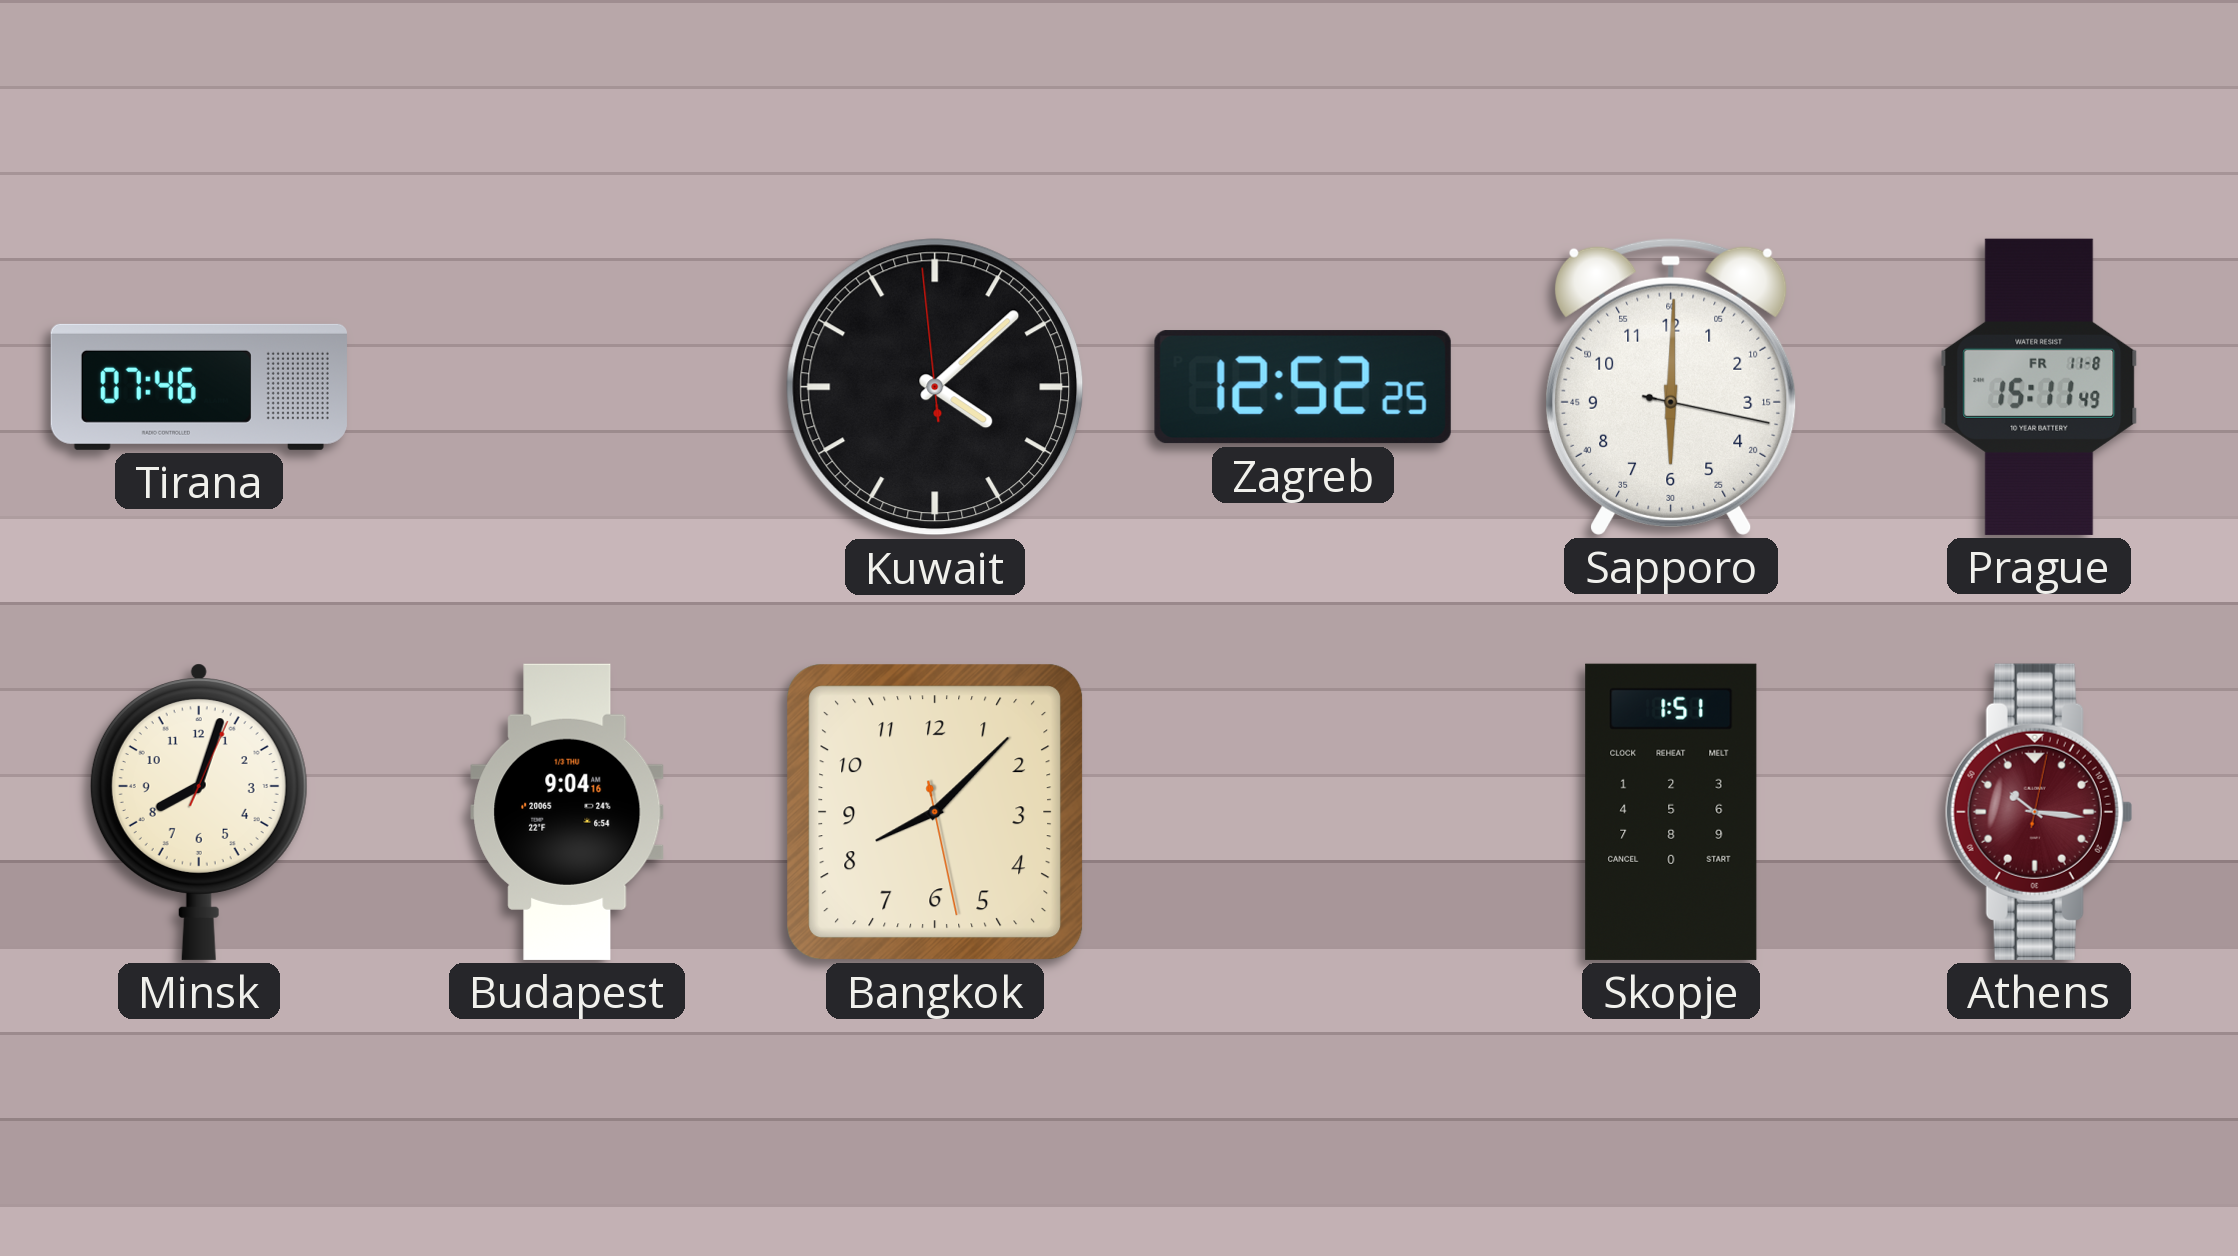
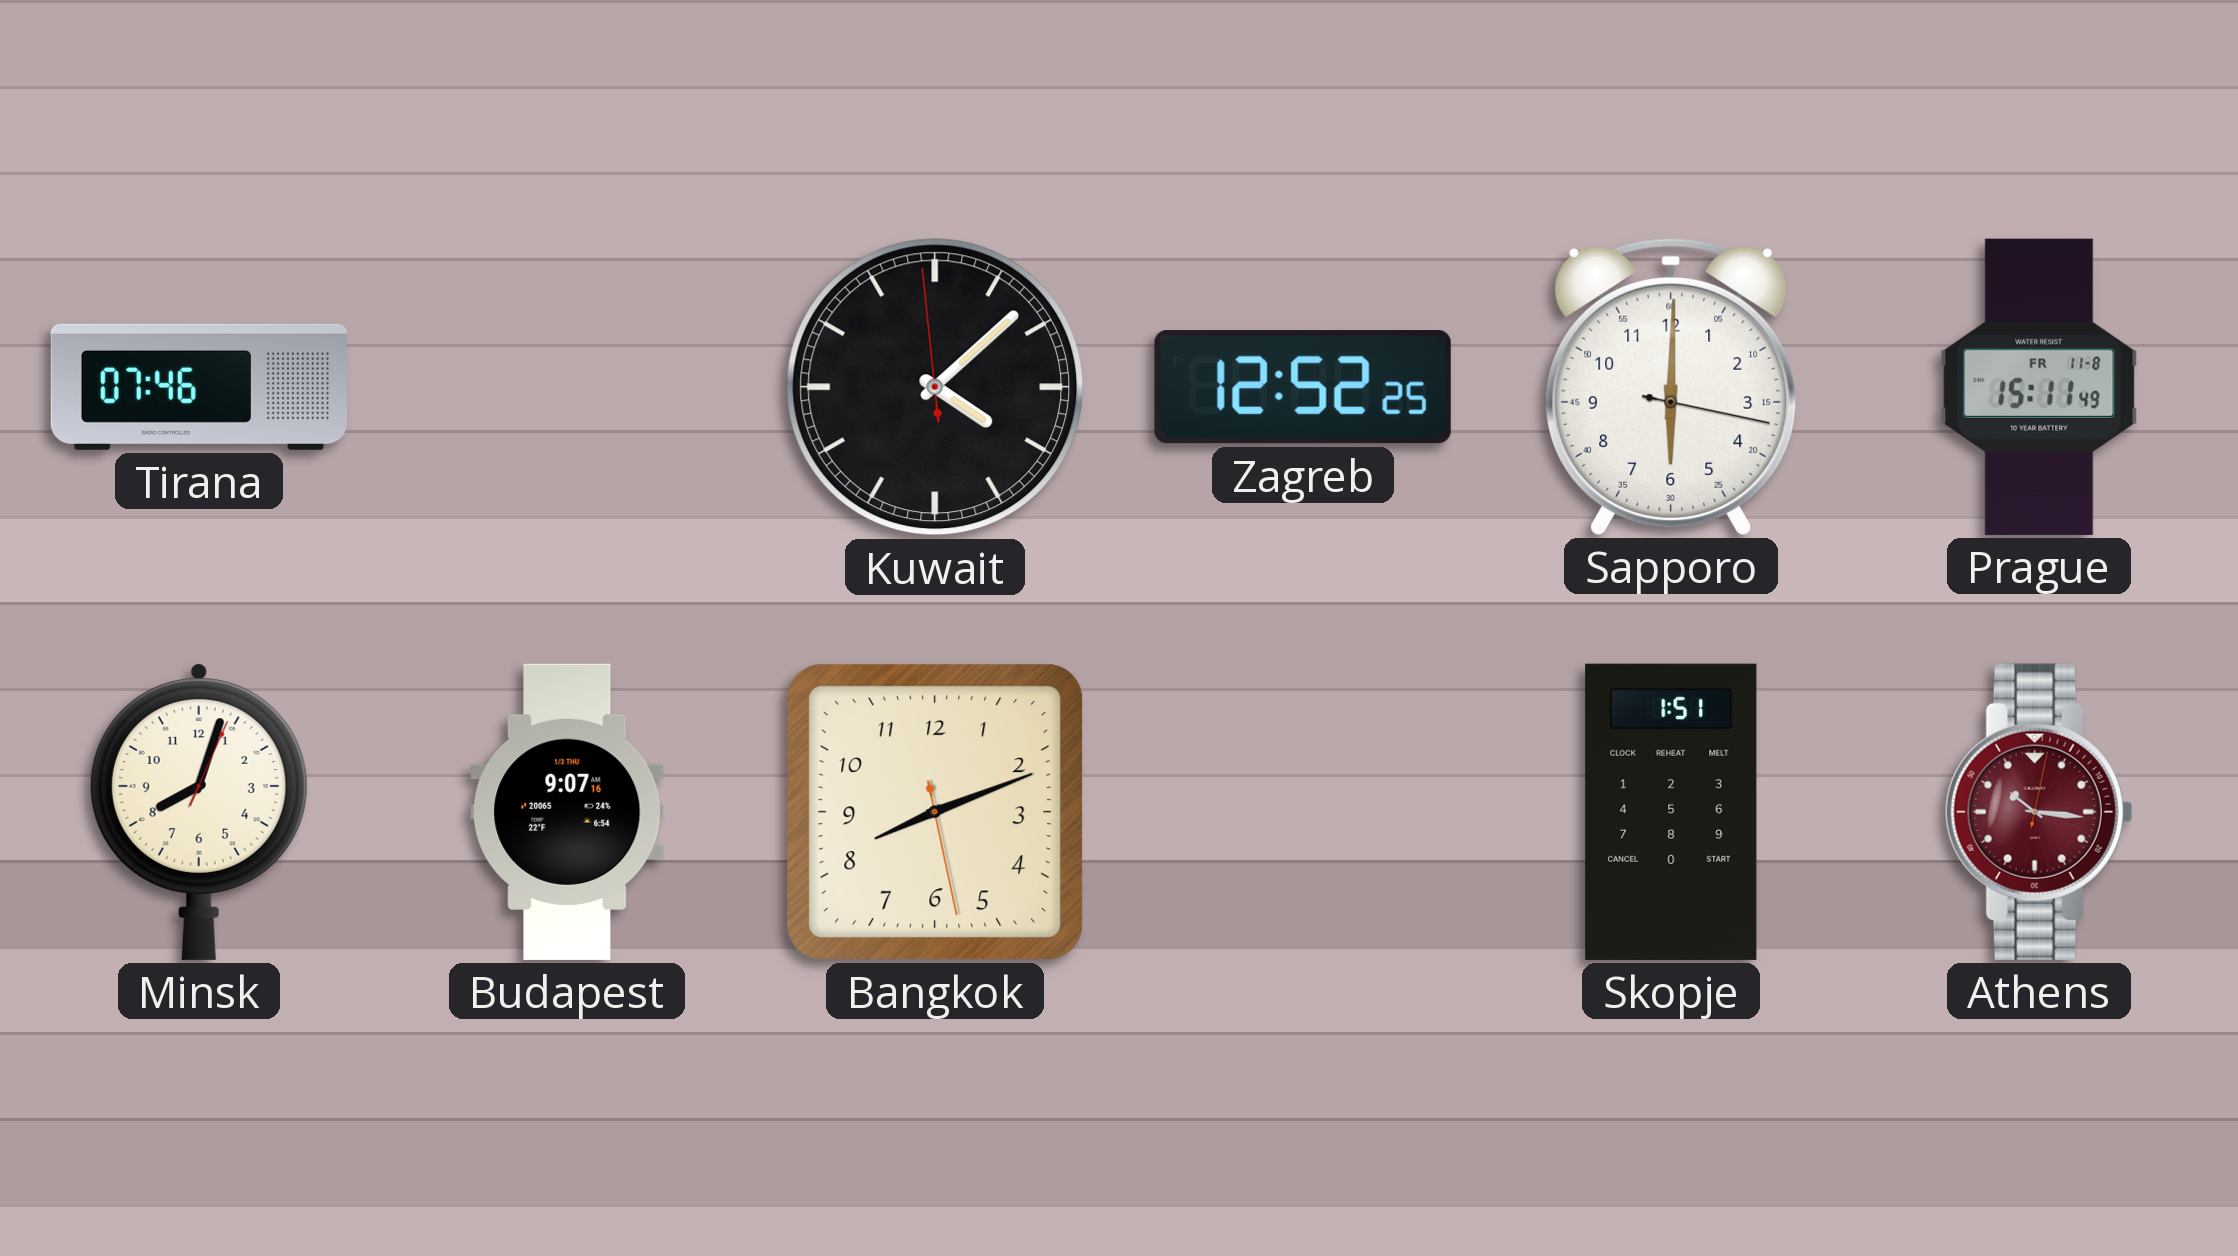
Budapest: 9:04 -> 9:07
Bangkok: 8:07 -> 8:11
